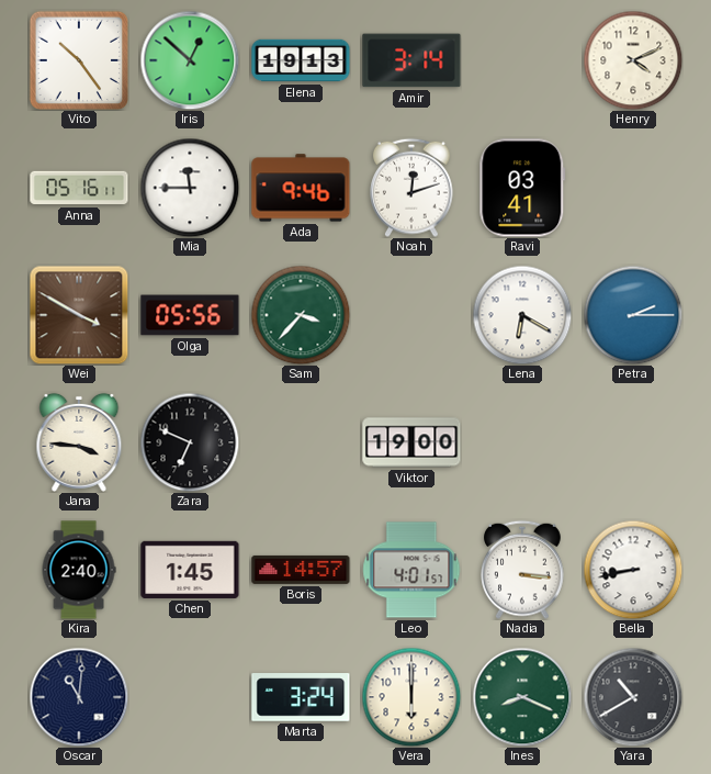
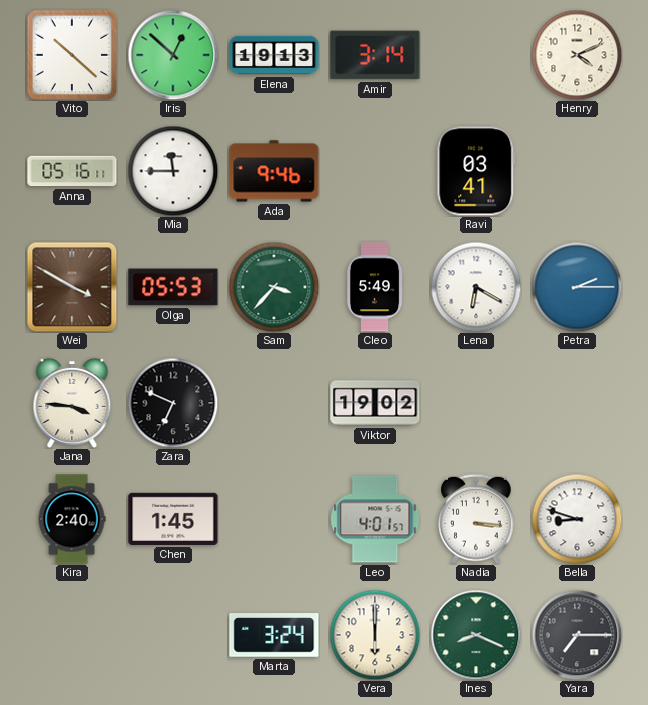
Vito: 10:24 -> 10:22
Noah: 12:12 -> none
Olga: 05:56 -> 05:53
Cleo: none -> 5:49
Viktor: 19:00 -> 19:02
Boris: 14:57 -> none
Bella: 8:43 -> 8:48
Oscar: 11:01 -> none
Yara: 10:40 -> 7:15
